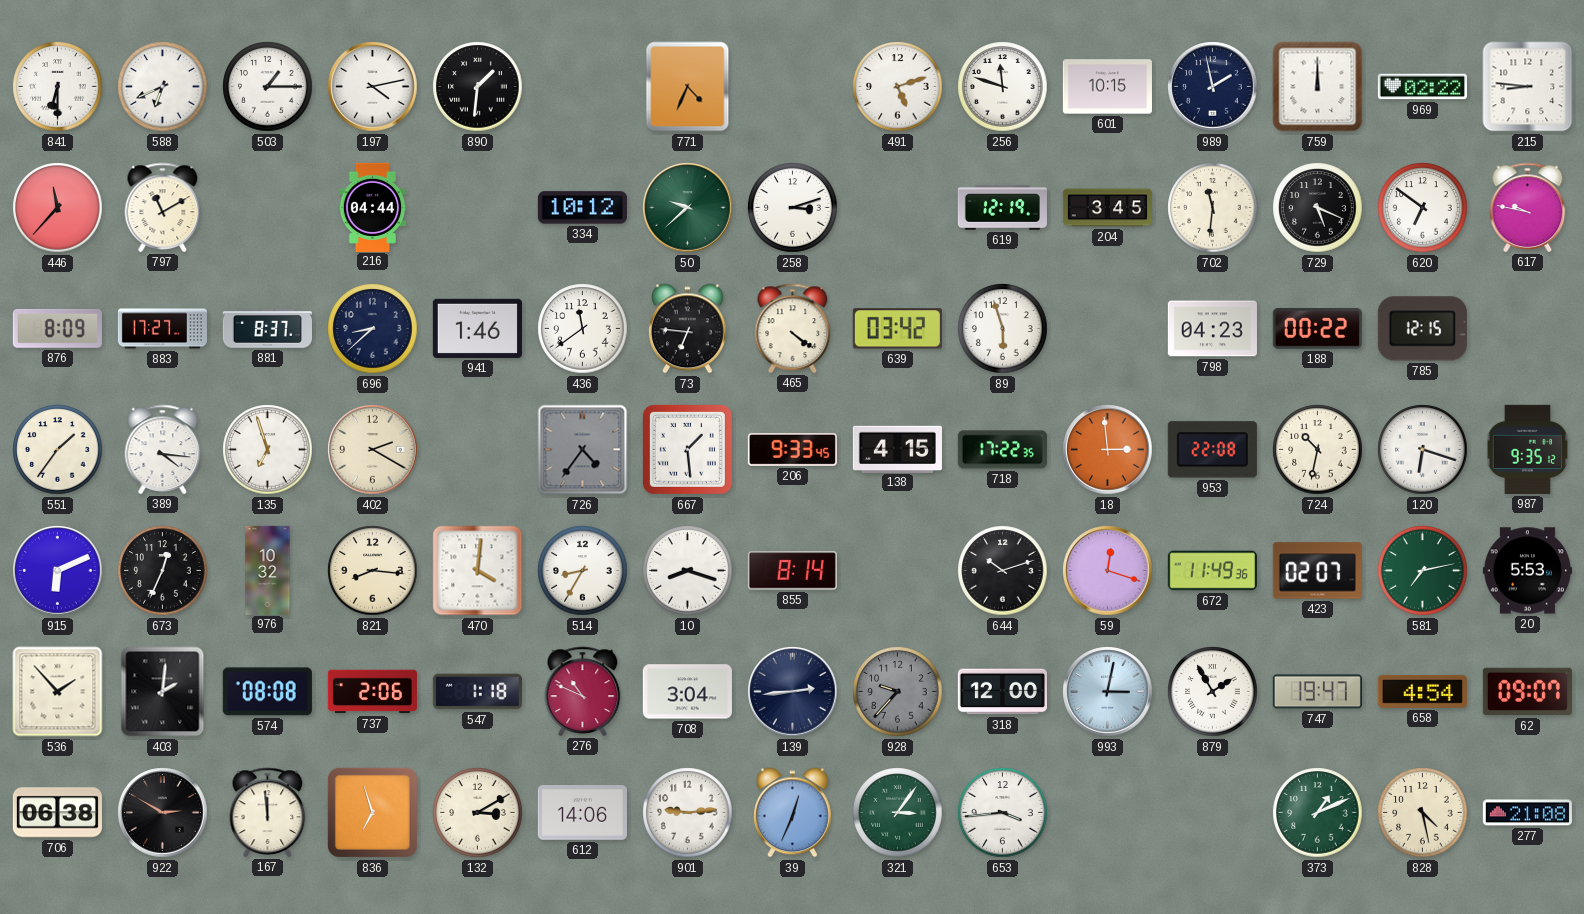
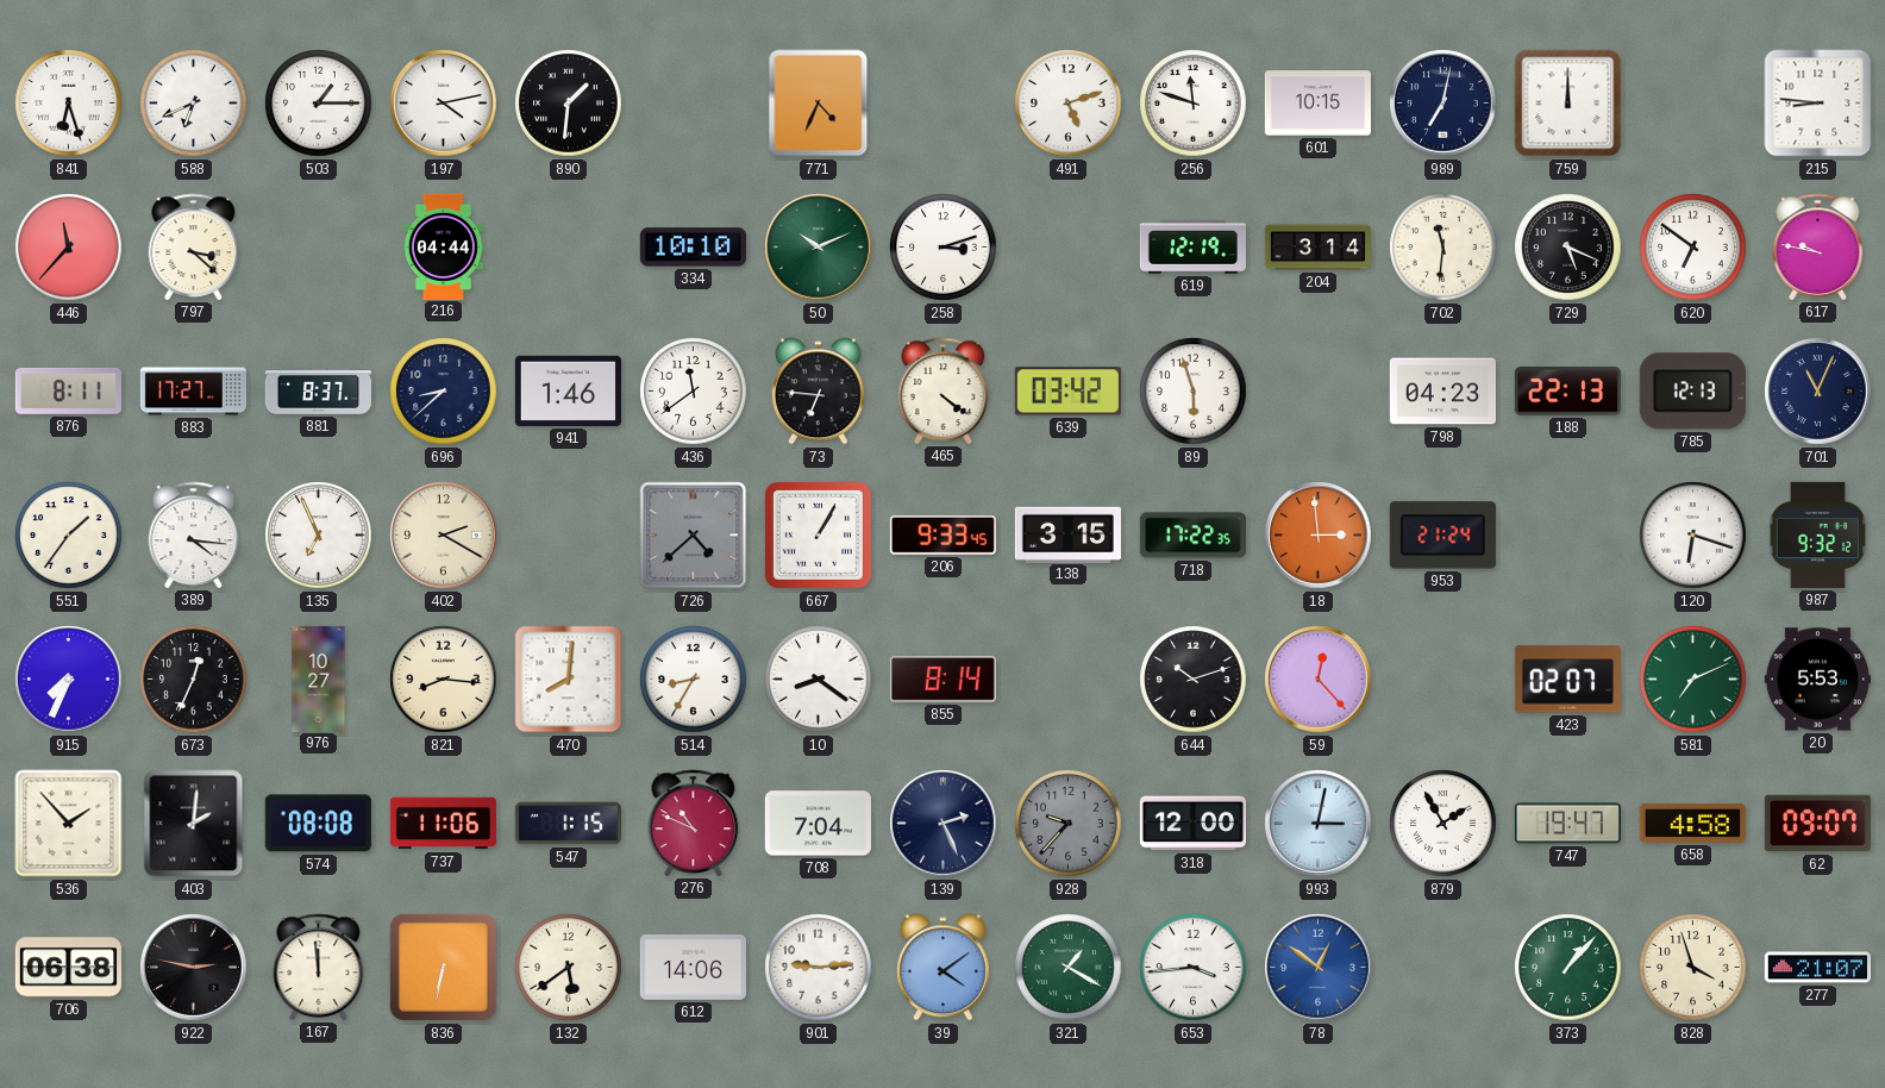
841: 6:30 -> 6:27
989: 1:58 -> 7:02
969: 02:22 -> none
797: 11:10 -> 3:22
334: 10:12 -> 10:10
50: 9:38 -> 10:11
204: 3:45 -> 3:14
876: 8:09 -> 8:11
188: 00:22 -> 22:13
785: 12:15 -> 12:13
701: none -> 11:04
135: 6:57 -> 6:56
726: 4:36 -> 4:38
667: 1:29 -> 1:05
138: 4:15 -> 3:15
953: 22:08 -> 21:24
724: 10:32 -> none
987: 9:35 -> 9:32
915: 6:11 -> 7:34
976: 10:32 -> 10:27
470: 4:01 -> 8:01
10: 8:18 -> 8:21
59: 12:18 -> 12:23
672: 11:49 -> none
581: 7:13 -> 7:11
737: 2:06 -> 11:06
547: 1:18 -> 1:15
708: 3:04 -> 7:04
139: 2:44 -> 2:26
658: 4:54 -> 4:58
922: 2:50 -> 2:47
836: 6:57 -> 6:32
132: 3:10 -> 5:39
39: 12:34 -> 4:09
321: 3:06 -> 1:20
78: none -> 12:51
373: 1:11 -> 1:07
828: 4:28 -> 3:57
277: 21:08 -> 21:07
